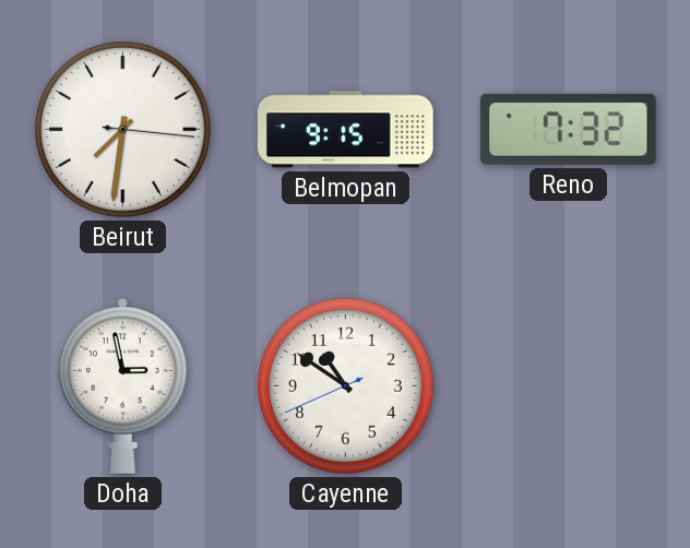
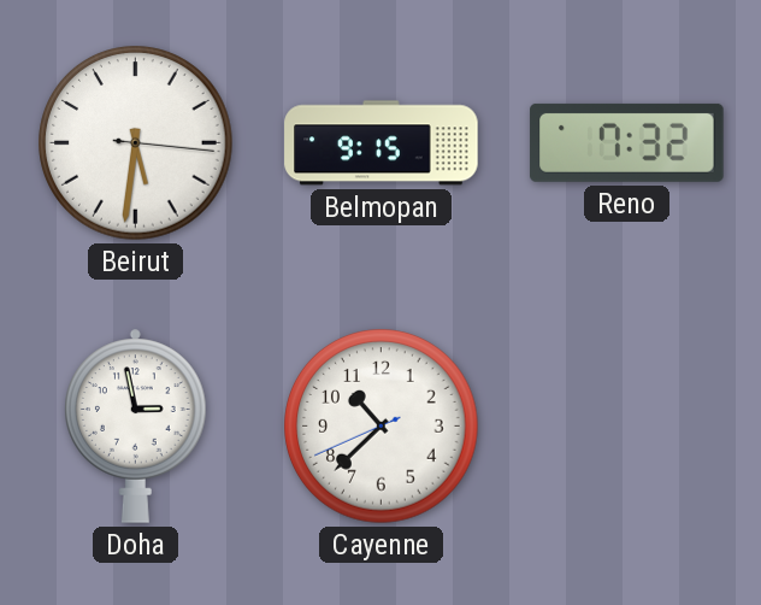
Beirut: 7:31 -> 5:31
Cayenne: 10:50 -> 10:37
